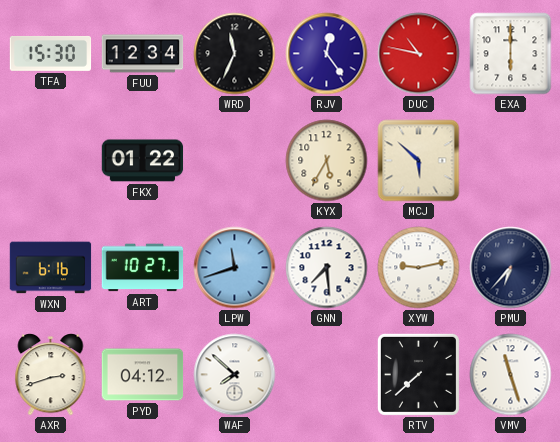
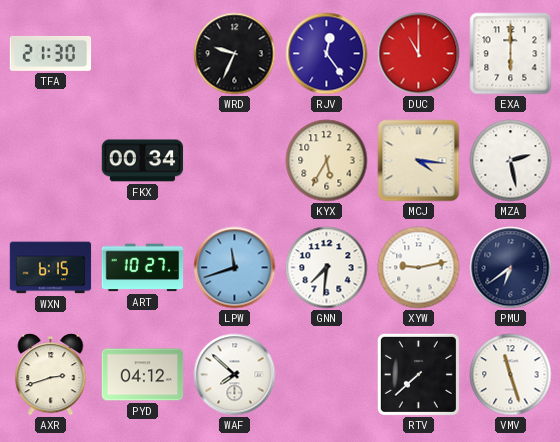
TFA: 15:30 -> 21:30
FUU: 12:34 -> none
WRD: 11:34 -> 9:34
DUC: 10:47 -> 11:00
FKX: 01:22 -> 00:34
MCJ: 5:52 -> 4:16
MZA: none -> 2:28
WXN: 6:16 -> 6:15
GNN: 7:29 -> 7:31
PMU: 6:37 -> 6:39
